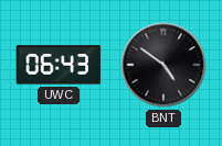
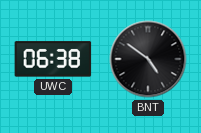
UWC: 06:43 -> 06:38
